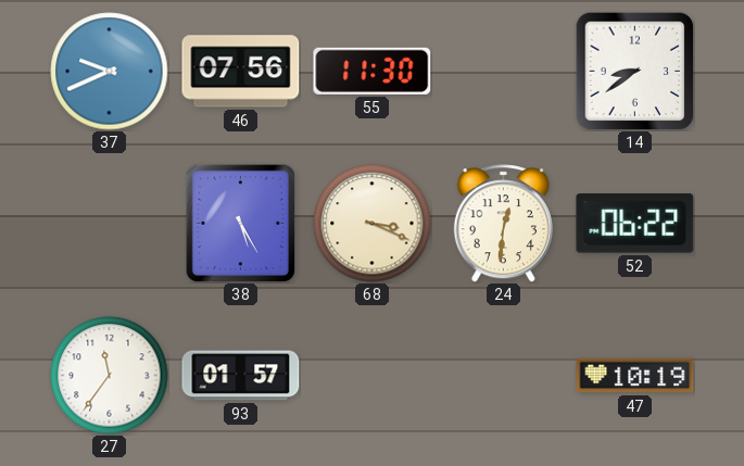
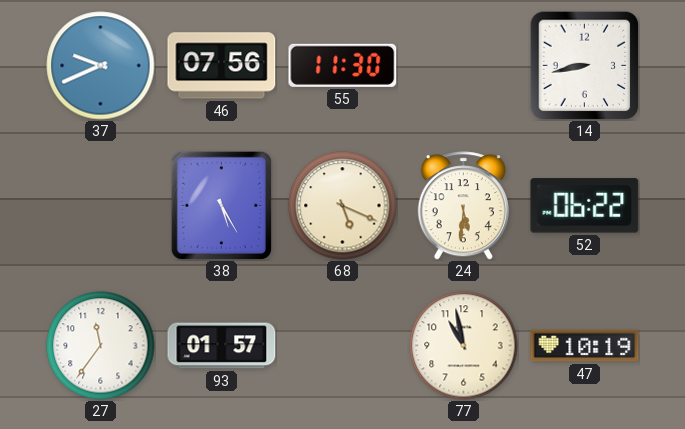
14: 8:39 -> 8:43
68: 3:19 -> 5:19
24: 12:31 -> 5:31
77: none -> 10:58
